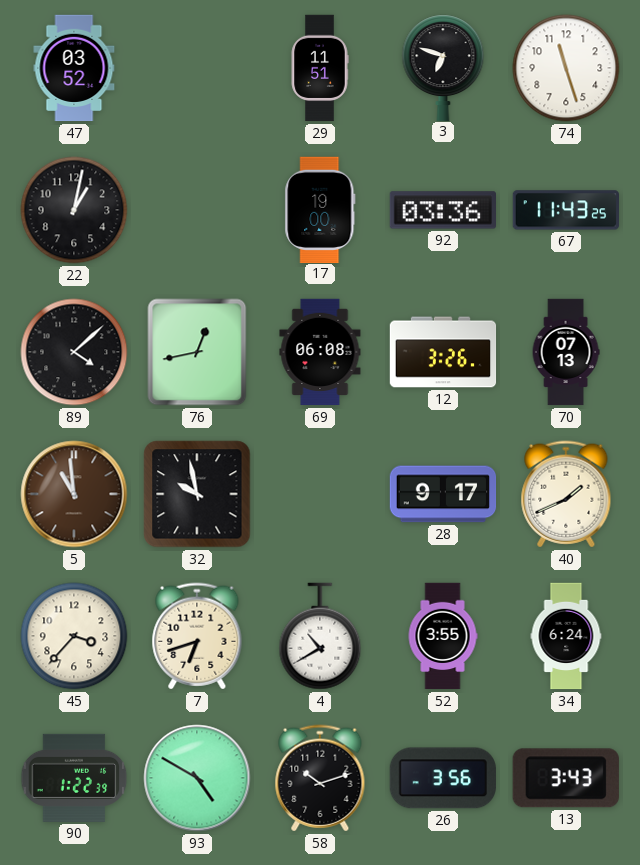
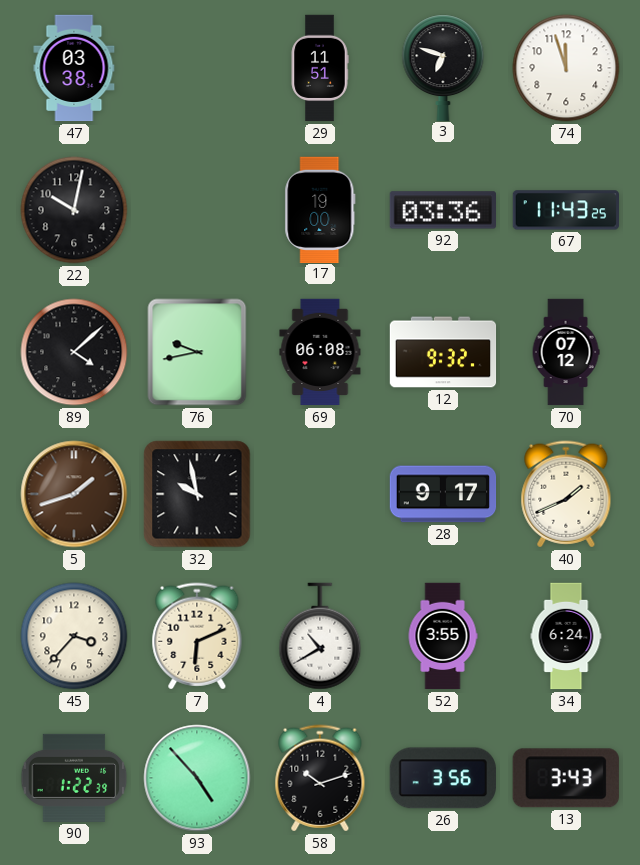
47: 03:52 -> 03:38
74: 11:27 -> 11:57
22: 1:02 -> 10:02
76: 12:43 -> 9:43
12: 3:26 -> 9:32
70: 07:13 -> 07:12
5: 10:59 -> 1:42
7: 6:42 -> 6:11
93: 4:50 -> 4:53
